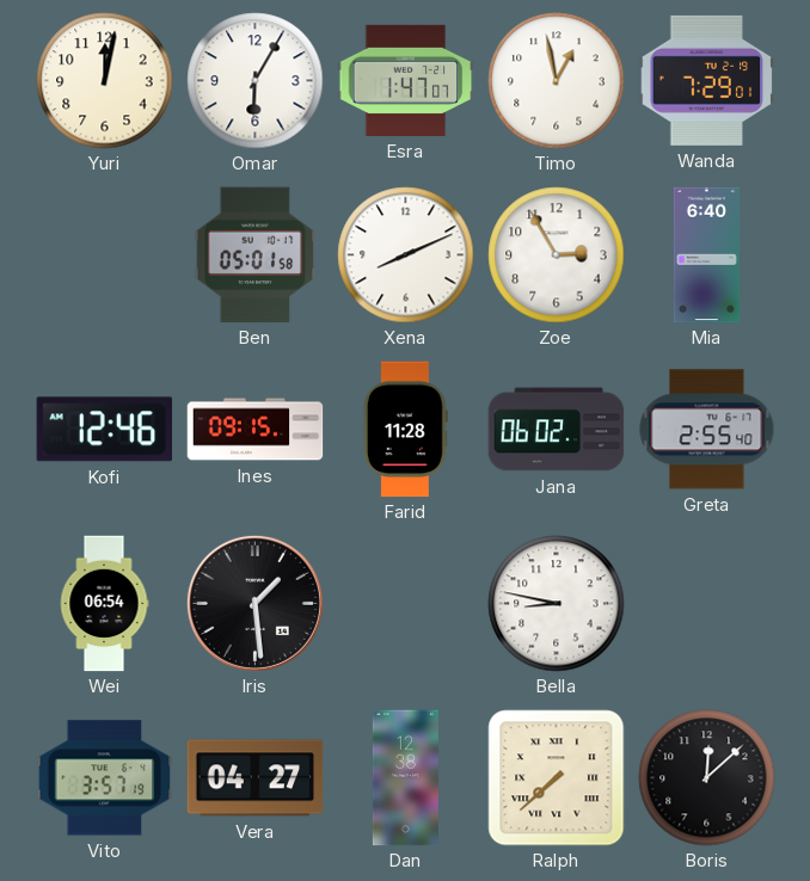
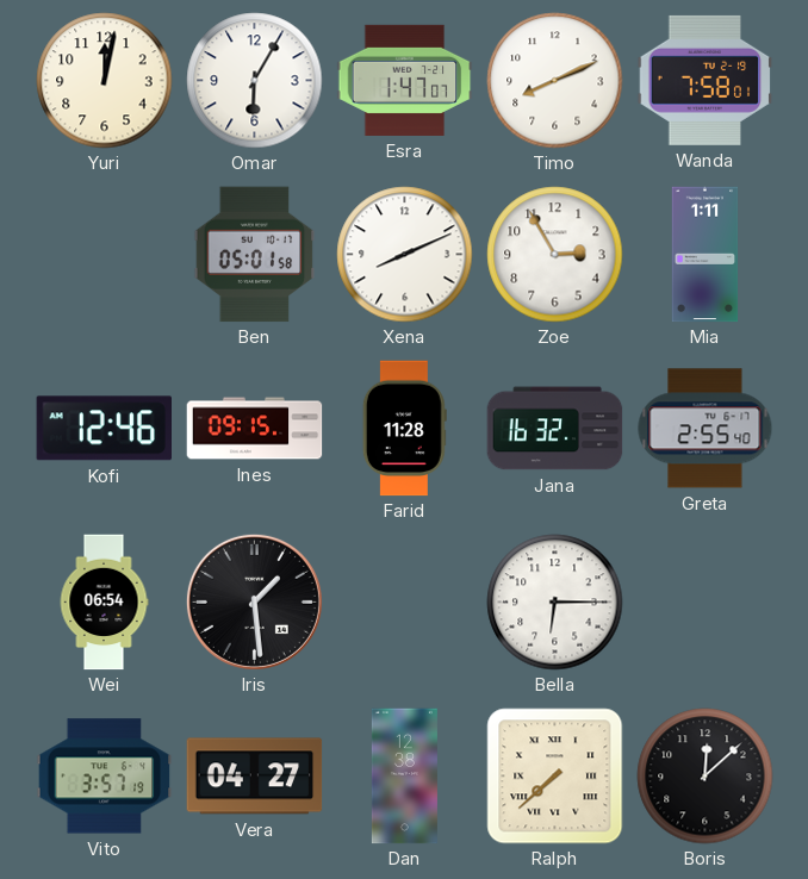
Timo: 12:58 -> 8:11
Wanda: 7:29 -> 7:58
Mia: 6:40 -> 1:11
Jana: 06:02 -> 16:32
Bella: 8:47 -> 6:15
